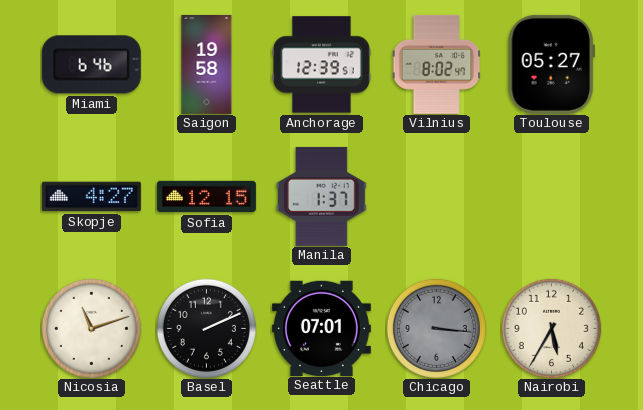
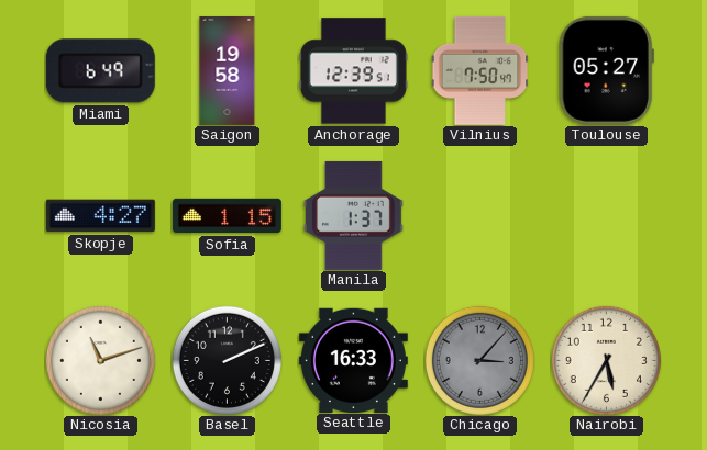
Miami: 6:46 -> 6:49
Vilnius: 8:02 -> 7:50
Sofia: 12:15 -> 1:15
Seattle: 07:01 -> 16:33
Chicago: 3:16 -> 3:07
